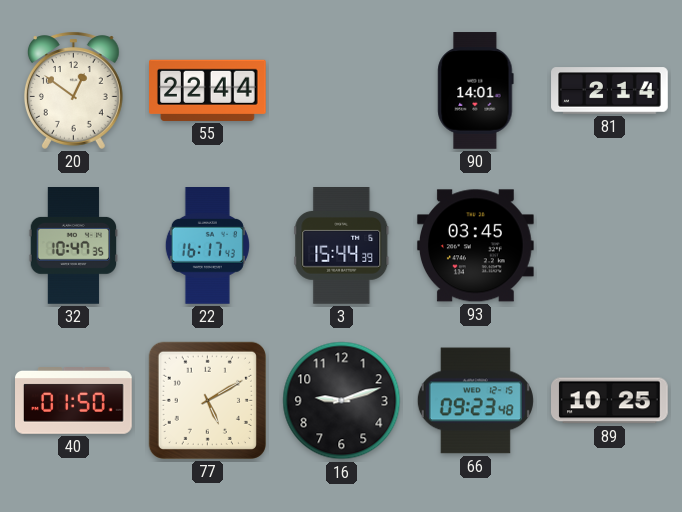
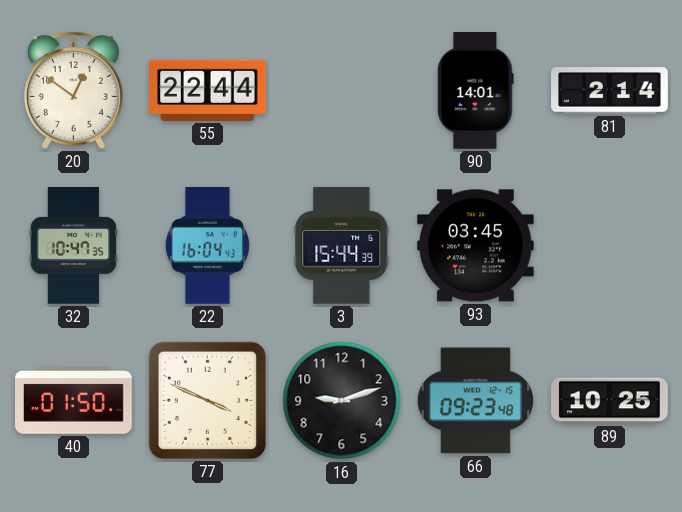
22: 16:17 -> 16:04
77: 5:10 -> 3:49
